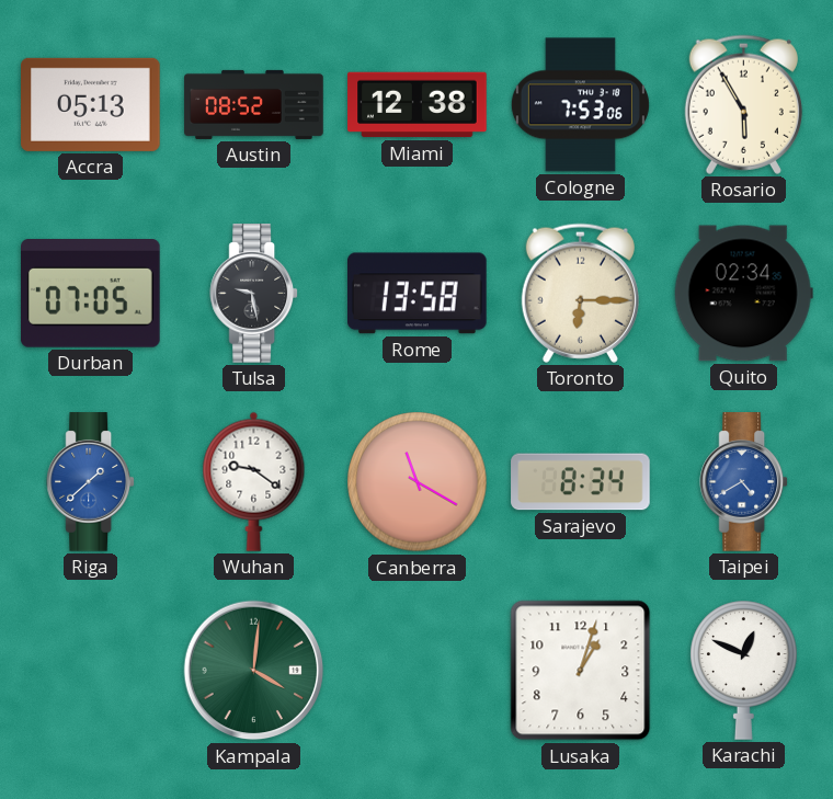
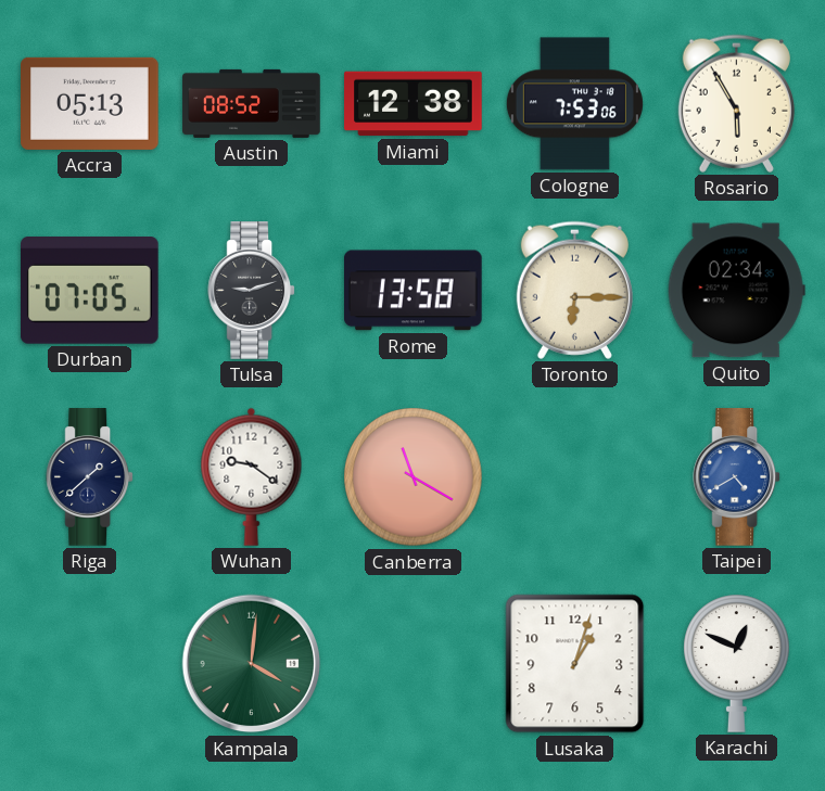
Tulsa: 9:28 -> 9:12
Riga dial: blue -> navy
Sarajevo: 8:34 -> none
